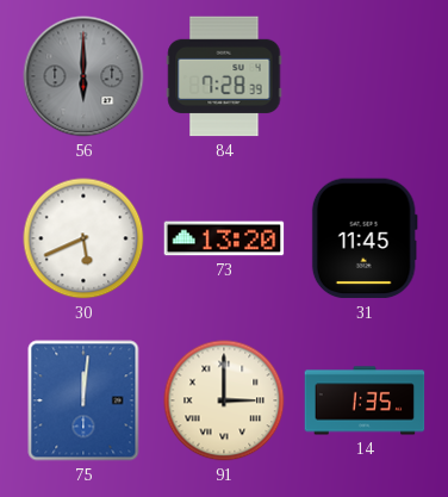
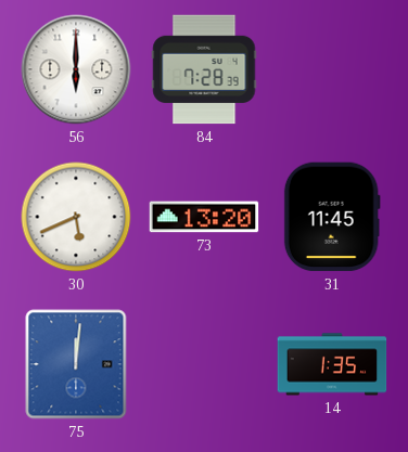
56 dial: grey -> white
91: 3:00 -> none
